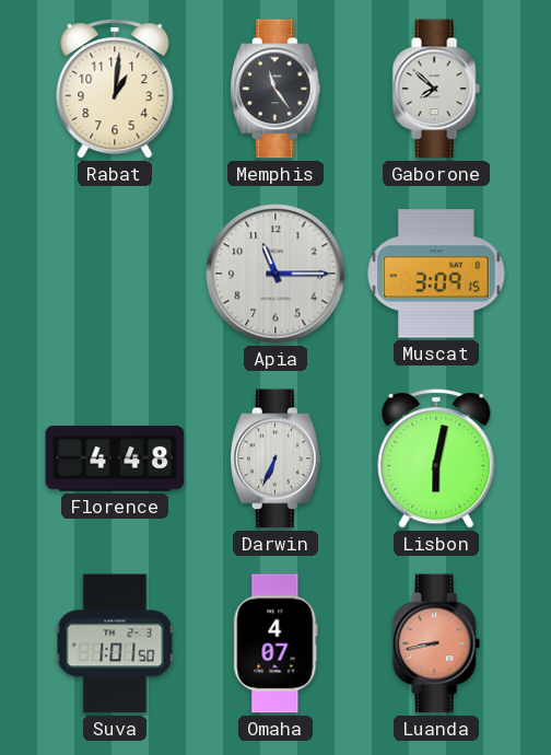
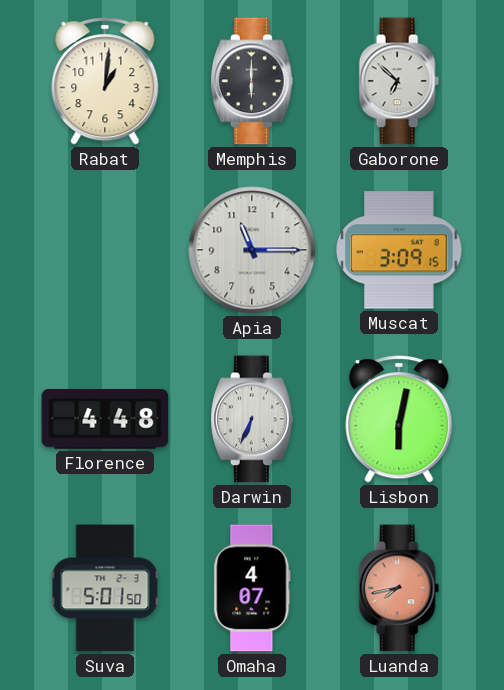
Memphis: 11:24 -> 6:00
Gaborone: 7:52 -> 6:52
Suva: 1:01 -> 5:01
Luanda: 8:43 -> 7:43
